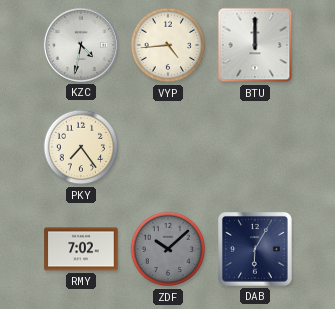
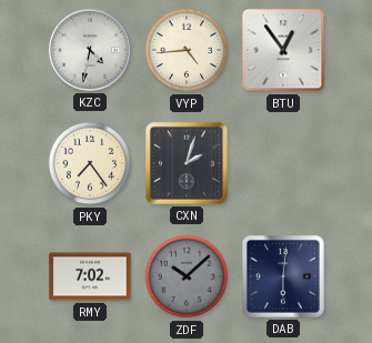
BTU: 12:00 -> 12:54
CXN: none -> 2:03
DAB: 6:05 -> 6:01
